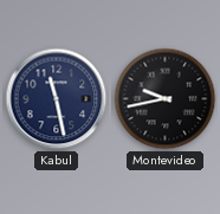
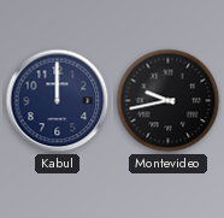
Kabul: 11:28 -> 12:00
